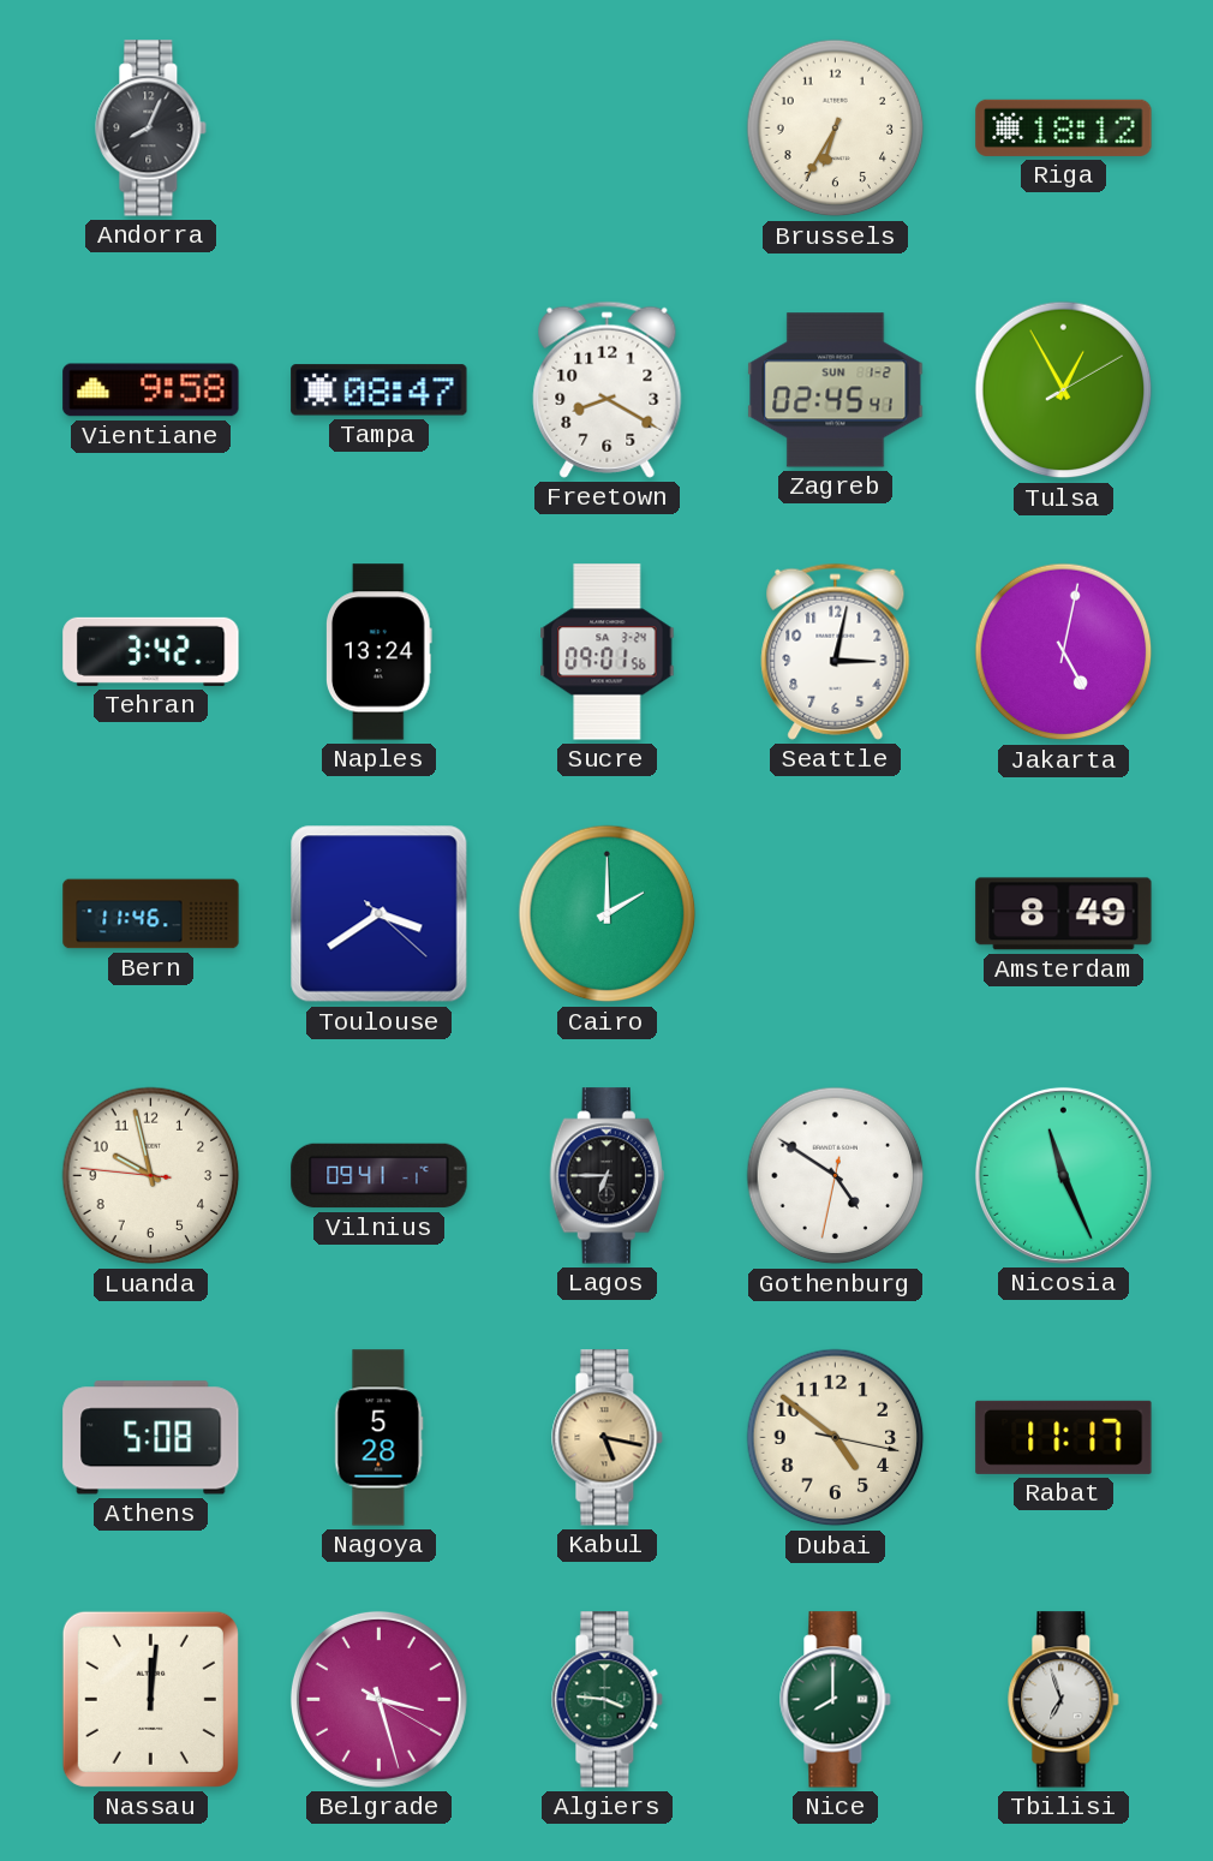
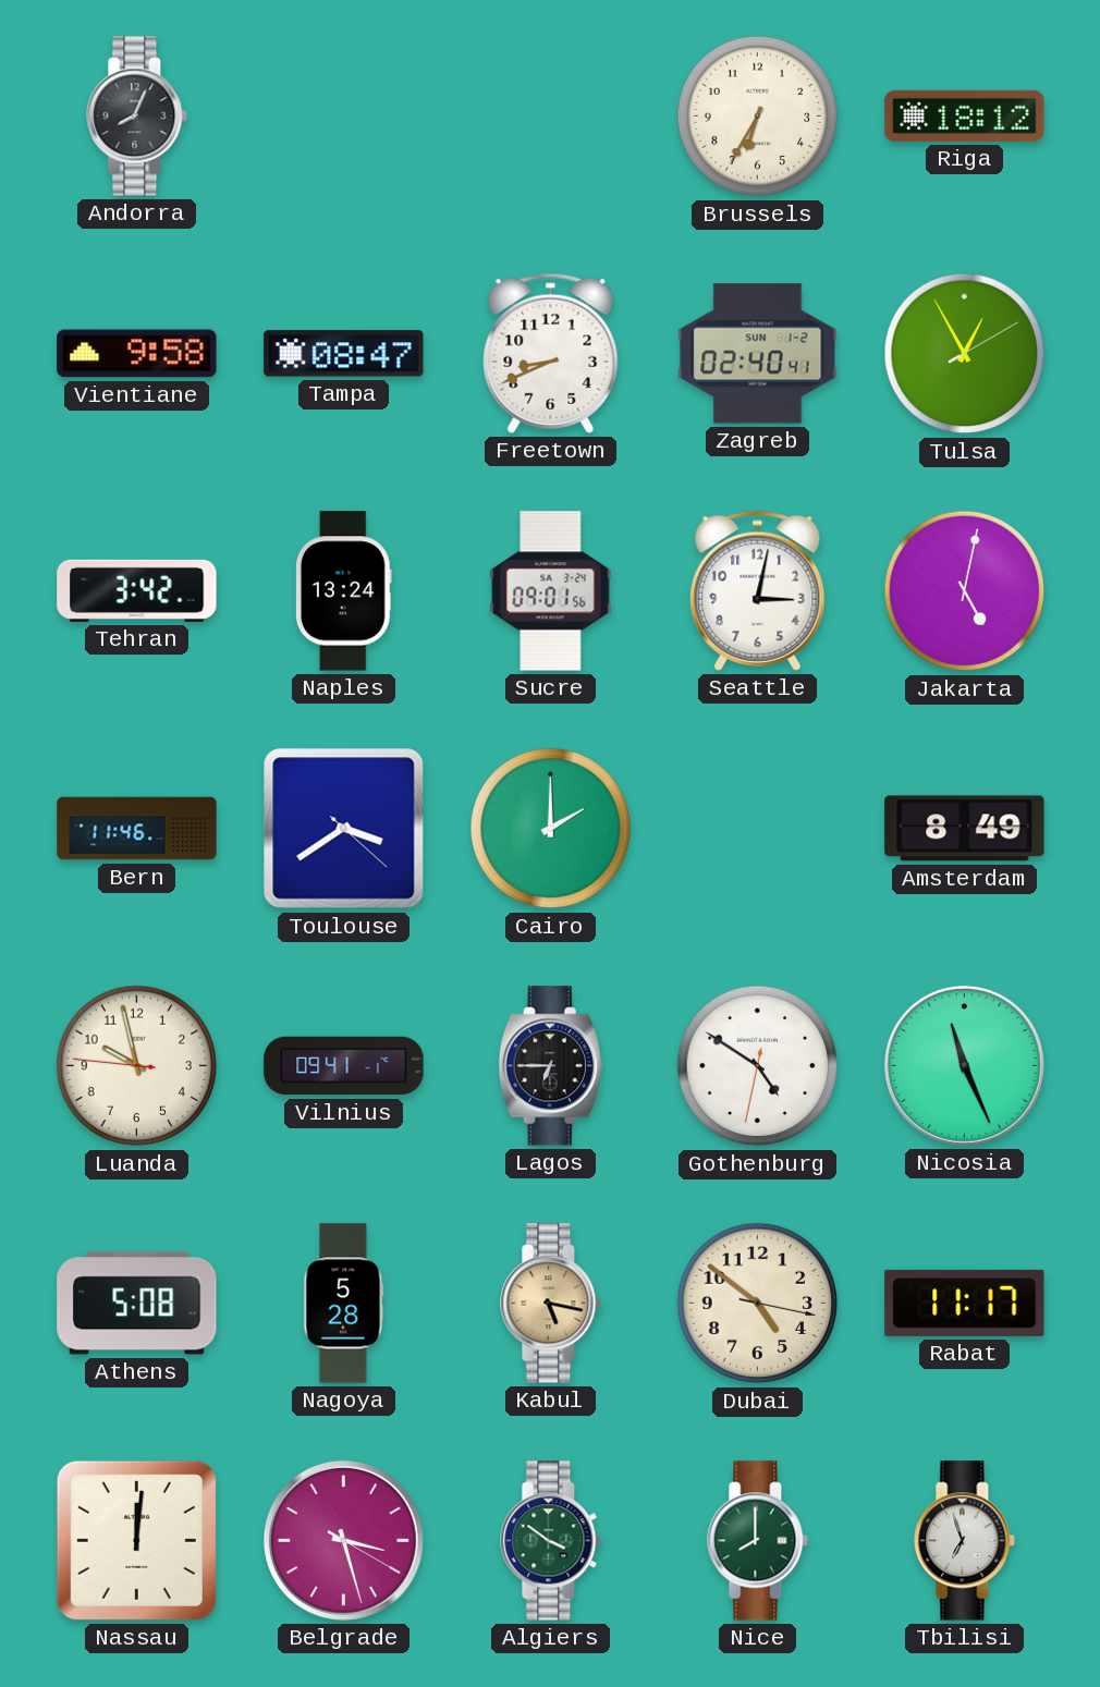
Freetown: 8:20 -> 8:41
Zagreb: 02:45 -> 02:40
Algiers: 3:46 -> 3:51
